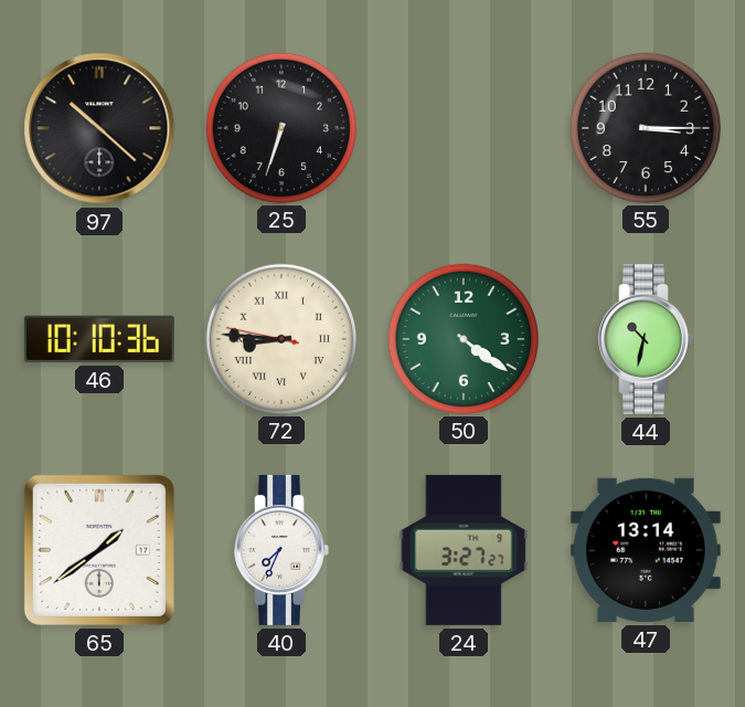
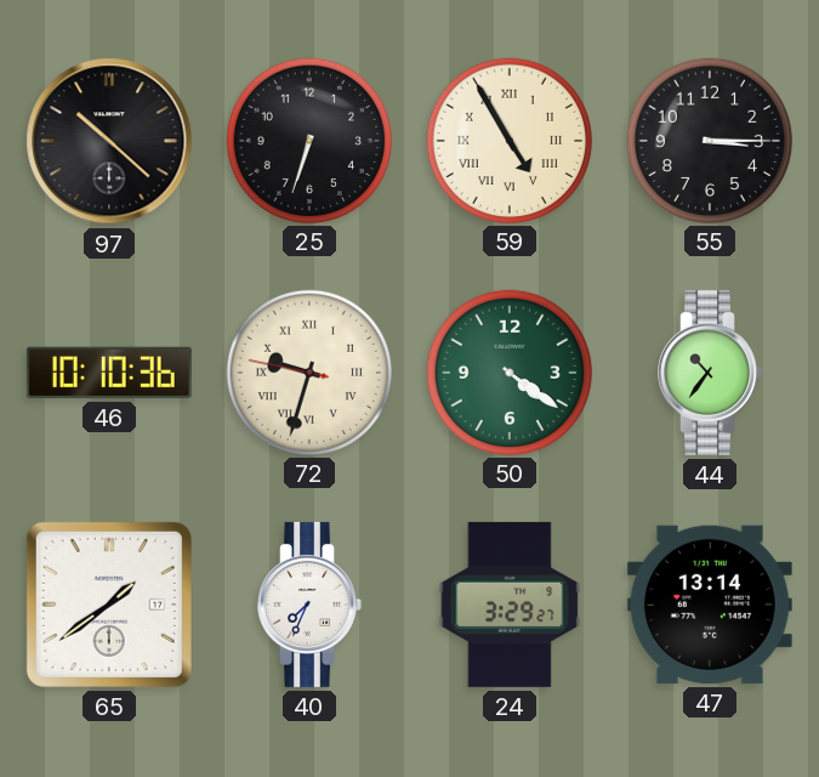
59: none -> 4:55
72: 8:45 -> 9:32
44: 10:32 -> 10:36
24: 3:27 -> 3:29
